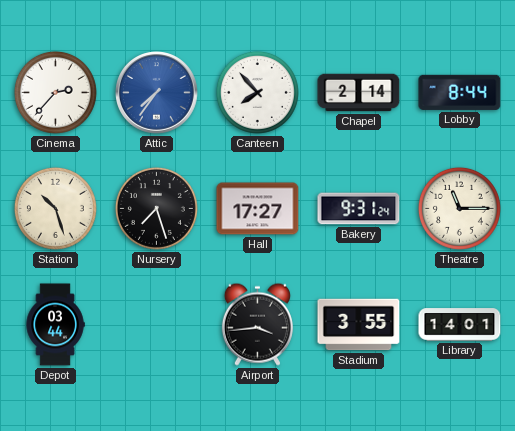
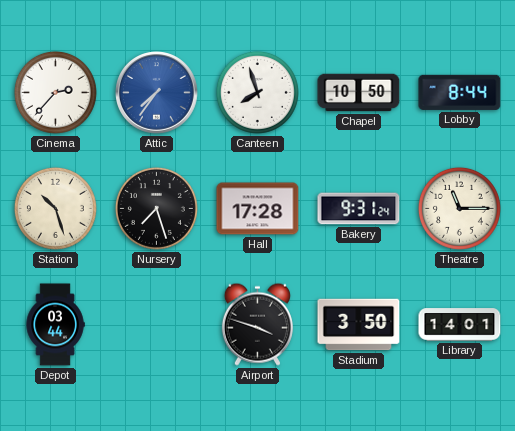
Canteen: 7:53 -> 7:57
Chapel: 2:14 -> 10:50
Hall: 17:27 -> 17:28
Airport: 3:44 -> 3:48
Stadium: 3:55 -> 3:50
